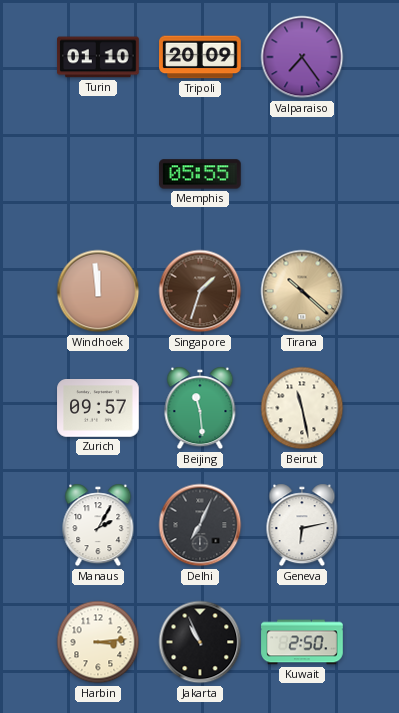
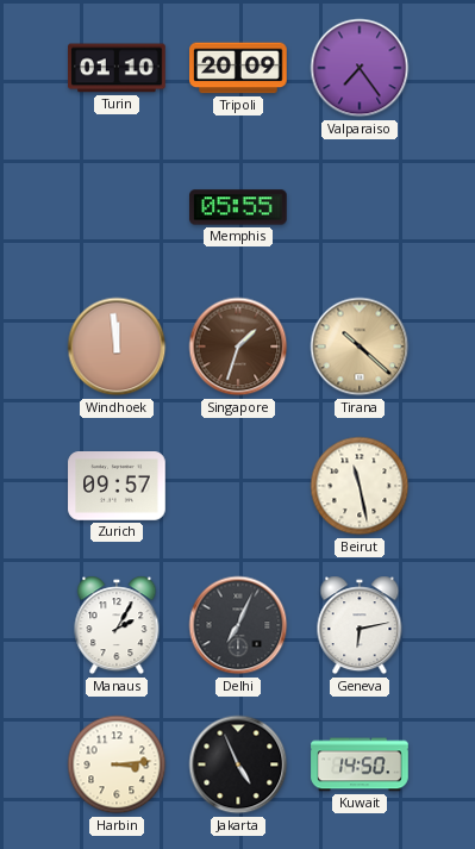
Beijing: 11:29 -> none
Jakarta: 10:56 -> 4:56
Kuwait: 2:50 -> 14:50
